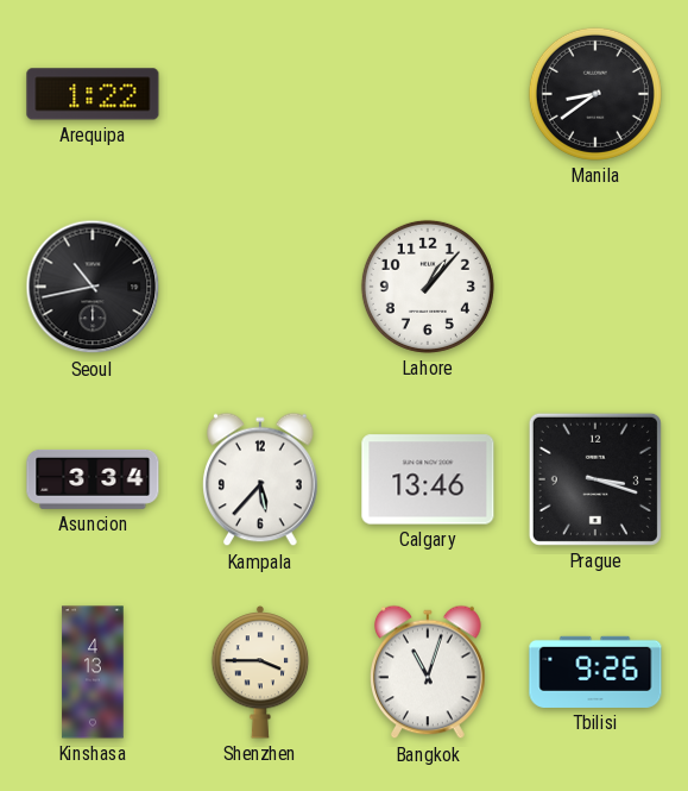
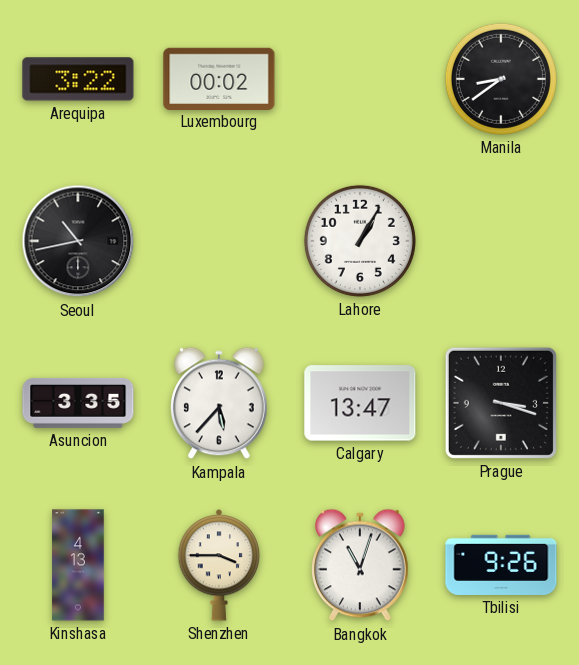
Arequipa: 1:22 -> 3:22
Luxembourg: none -> 00:02
Lahore: 1:07 -> 1:05
Asuncion: 3:34 -> 3:35
Calgary: 13:46 -> 13:47
